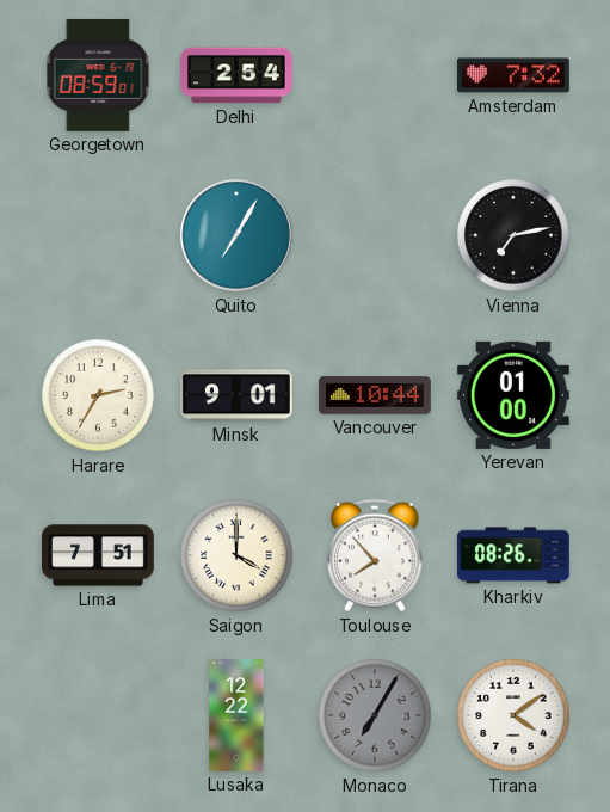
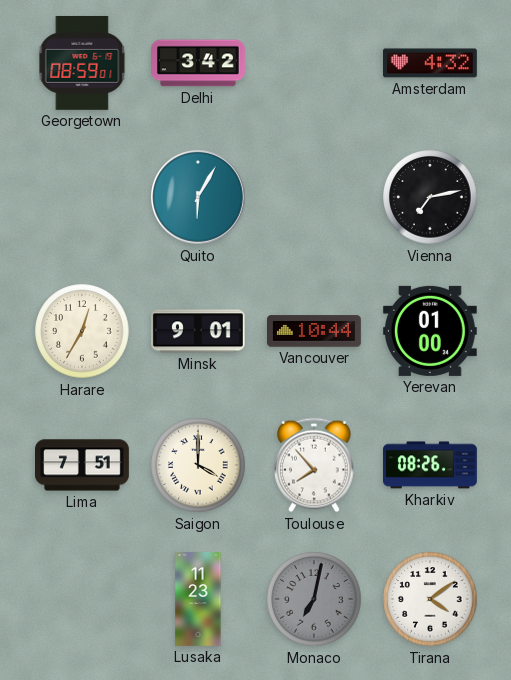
Delhi: 2:54 -> 3:42
Amsterdam: 7:32 -> 4:32
Quito: 7:05 -> 6:05
Harare: 2:35 -> 12:35
Lusaka: 12:22 -> 11:23
Monaco: 7:05 -> 7:02
